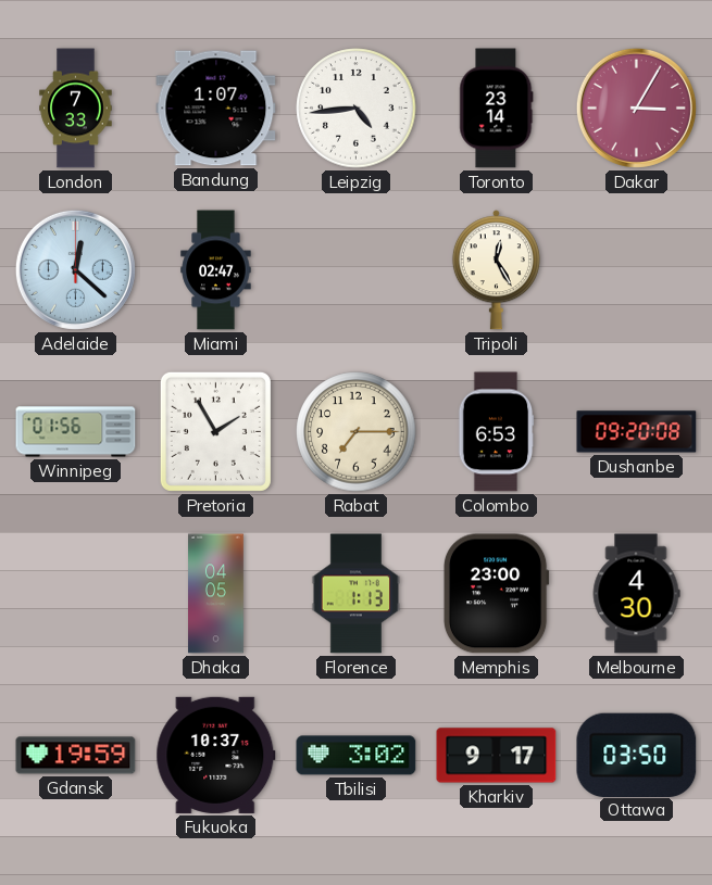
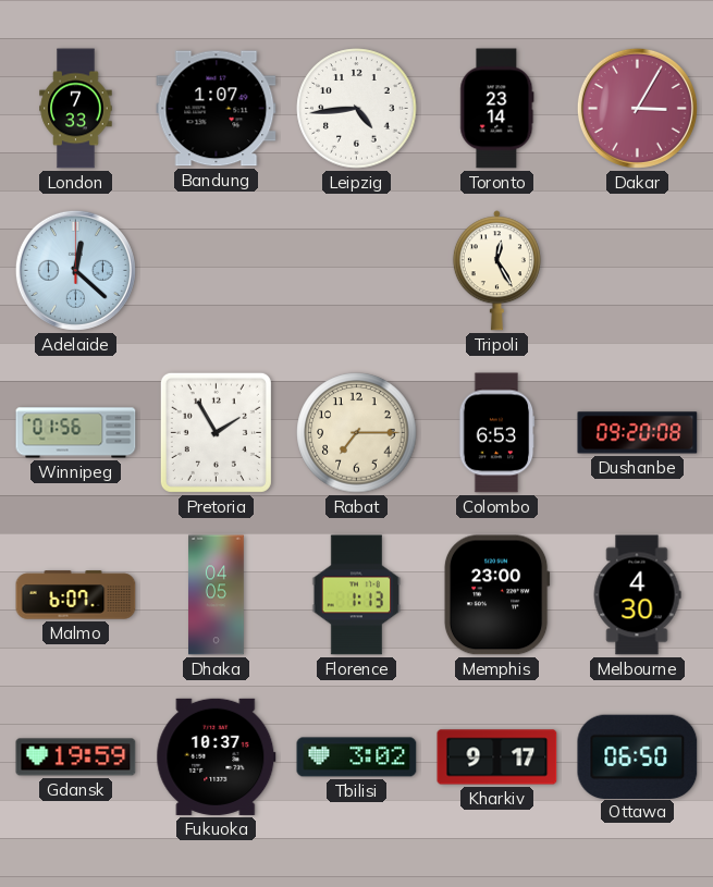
Miami: 02:47 -> none
Malmo: none -> 6:07
Ottawa: 03:50 -> 06:50
